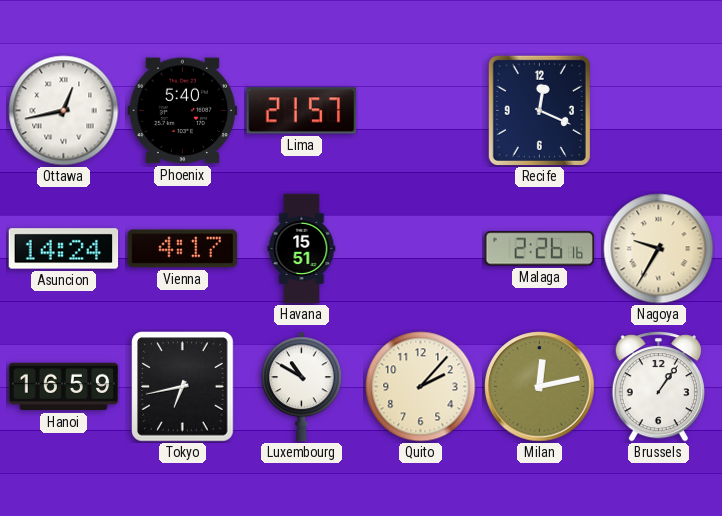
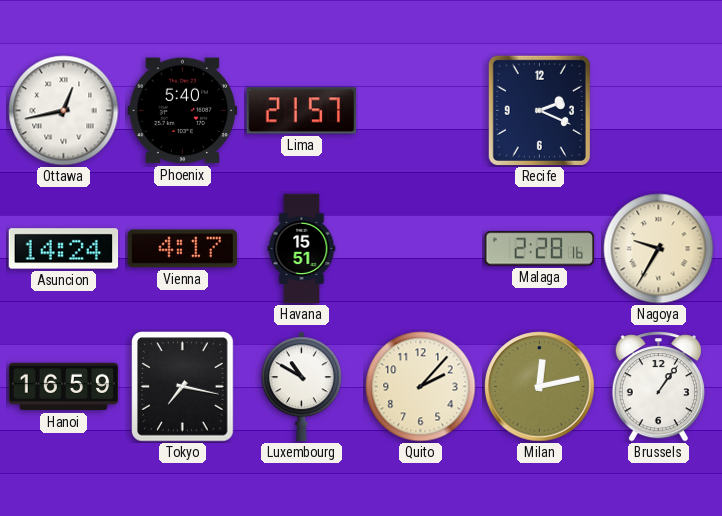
Recife: 12:19 -> 2:19
Malaga: 2:26 -> 2:28
Tokyo: 6:43 -> 7:17
